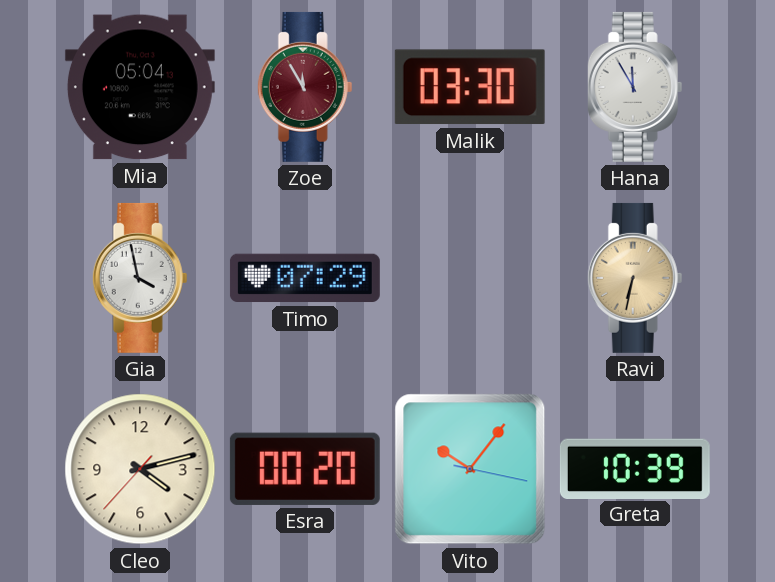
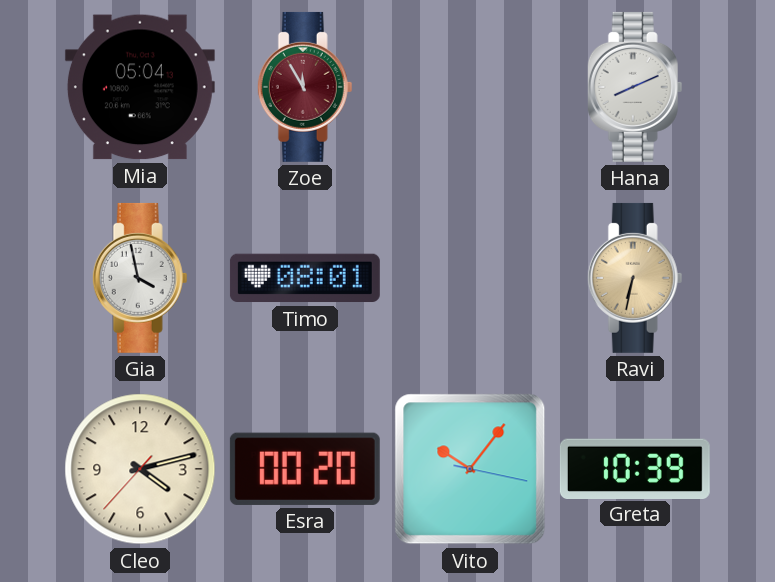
Malik: 03:30 -> none
Hana: 11:55 -> 8:11
Timo: 07:29 -> 08:01
